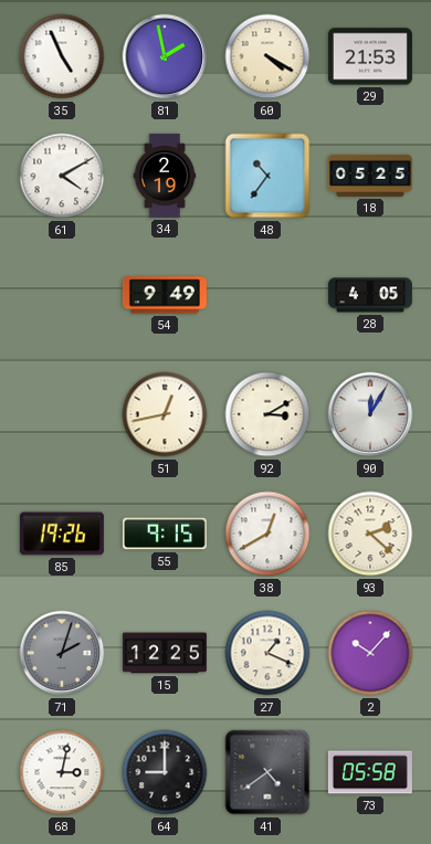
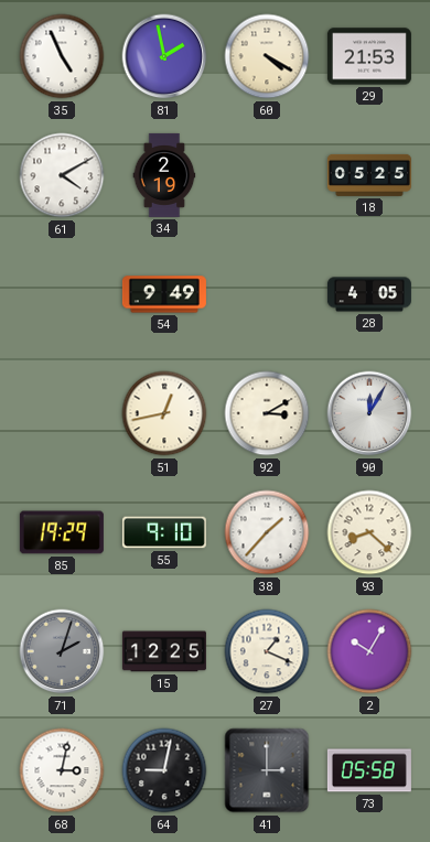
48: 10:36 -> none
85: 19:26 -> 19:29
55: 9:15 -> 9:10
38: 12:40 -> 1:37
93: 2:22 -> 8:22
2: 10:07 -> 10:05
64: 9:00 -> 9:02
41: 4:39 -> 3:00
